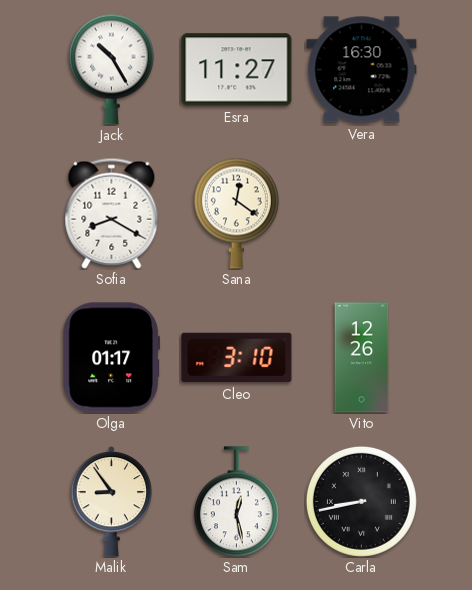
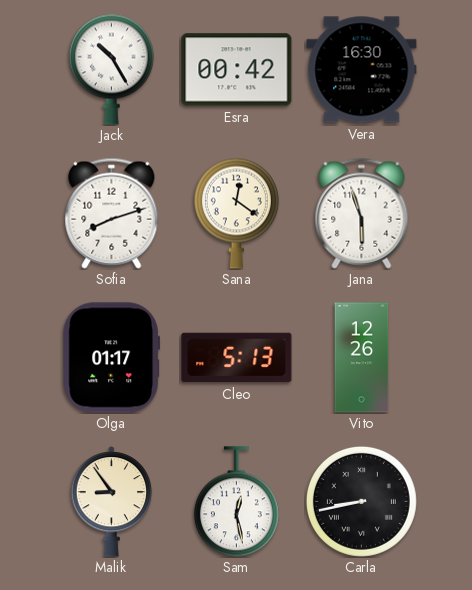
Esra: 11:27 -> 00:42
Sofia: 8:20 -> 8:12
Jana: none -> 5:57
Cleo: 3:10 -> 5:13
